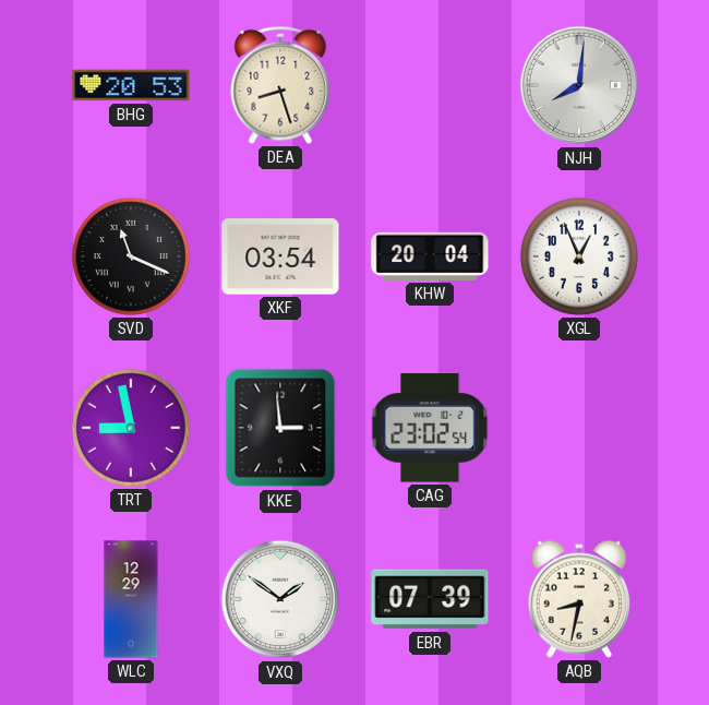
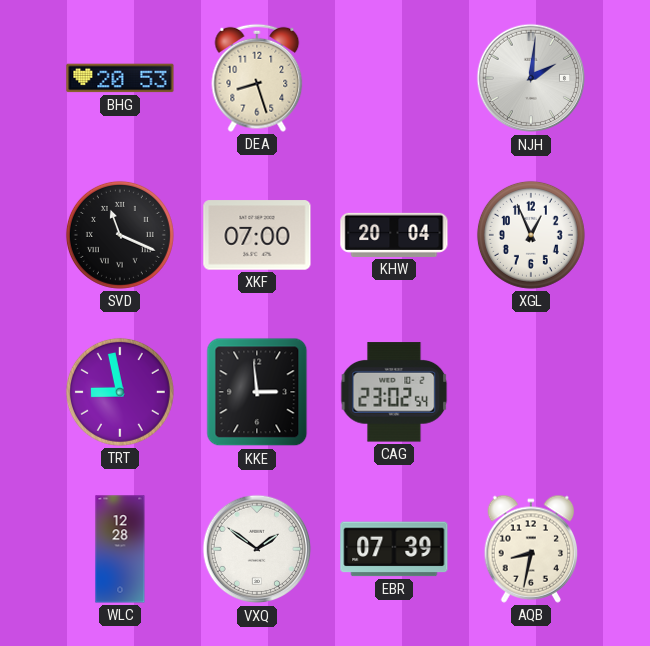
NJH: 8:01 -> 2:01
XKF: 03:54 -> 07:00
WLC: 12:29 -> 12:28
